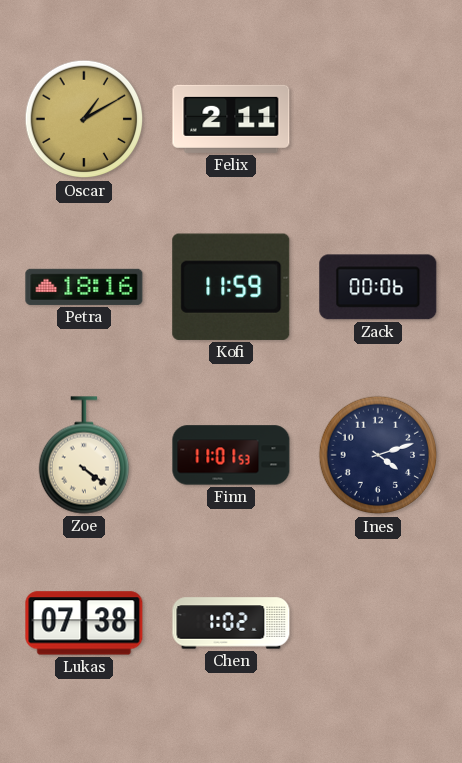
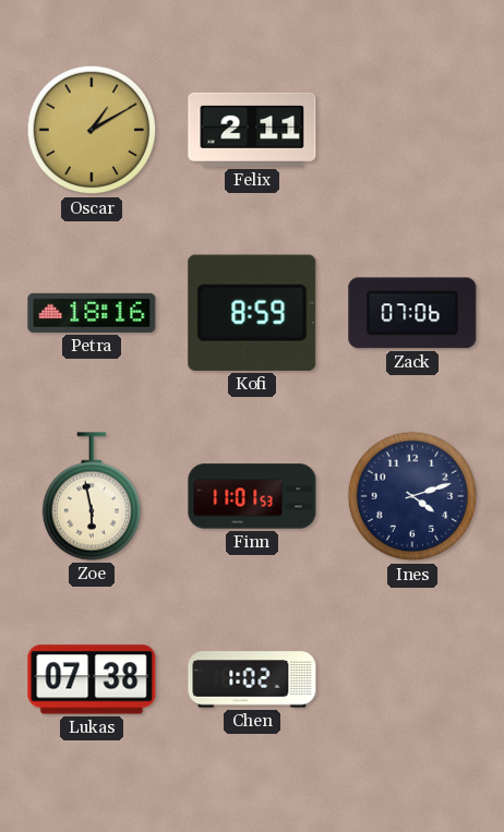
Kofi: 11:59 -> 8:59
Zack: 00:06 -> 07:06
Zoe: 4:21 -> 5:58
